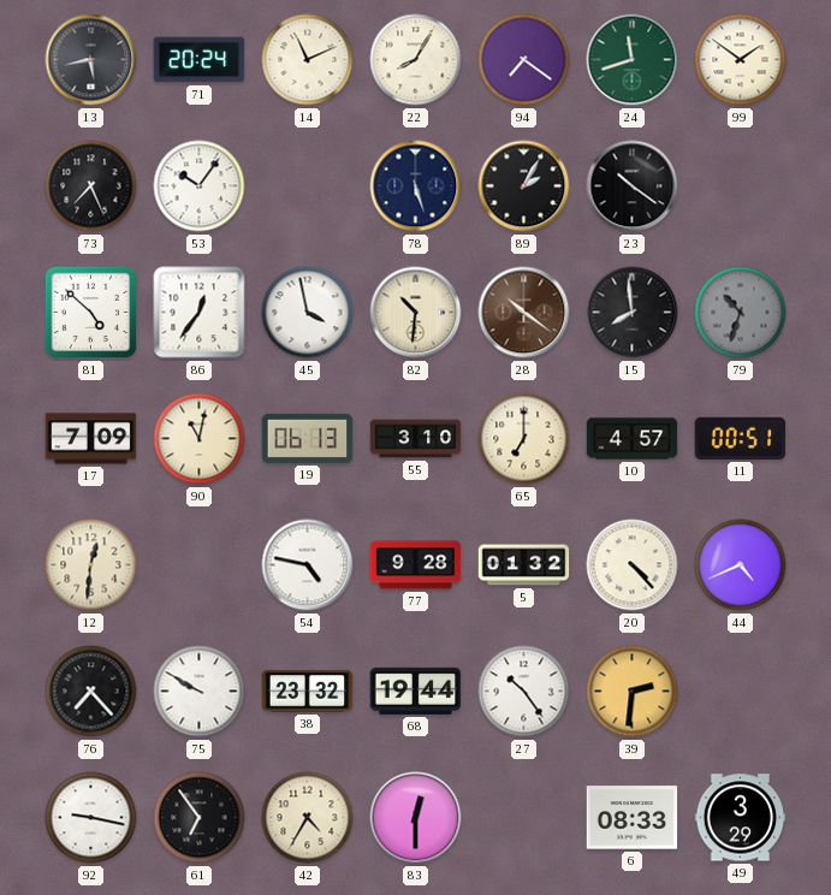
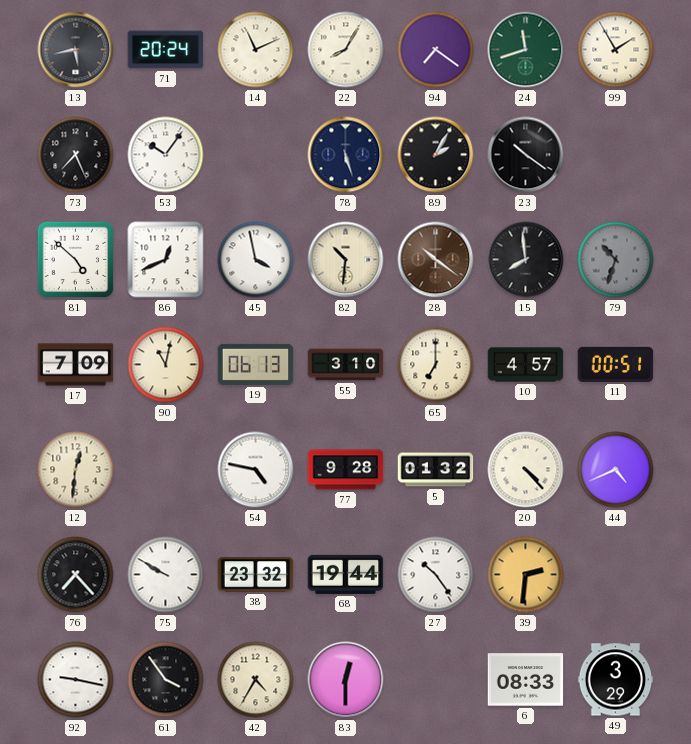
99: 1:51 -> 1:55
86: 12:36 -> 12:41
61: 6:54 -> 3:54
